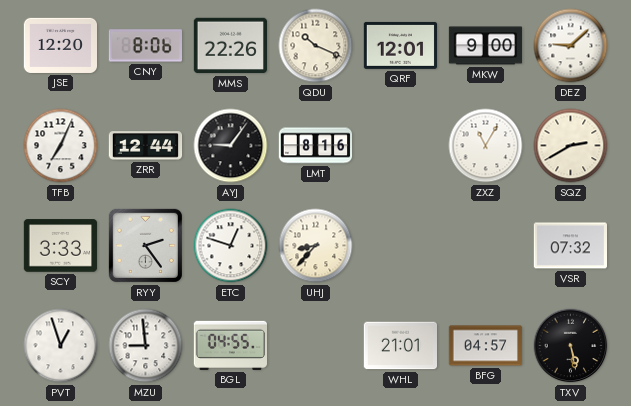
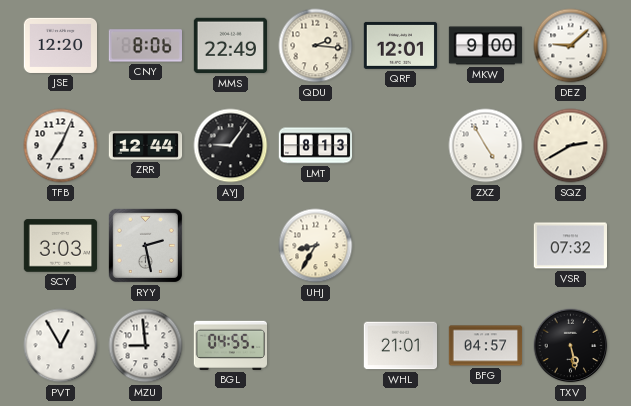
MMS: 22:26 -> 22:49
QDU: 10:19 -> 2:16
LMT: 8:16 -> 8:13
ZXZ: 11:05 -> 4:55
SCY: 3:33 -> 3:03
RYY: 2:24 -> 2:28
ETC: 12:48 -> none
UHJ: 8:37 -> 8:35
PVT: 12:57 -> 12:55
